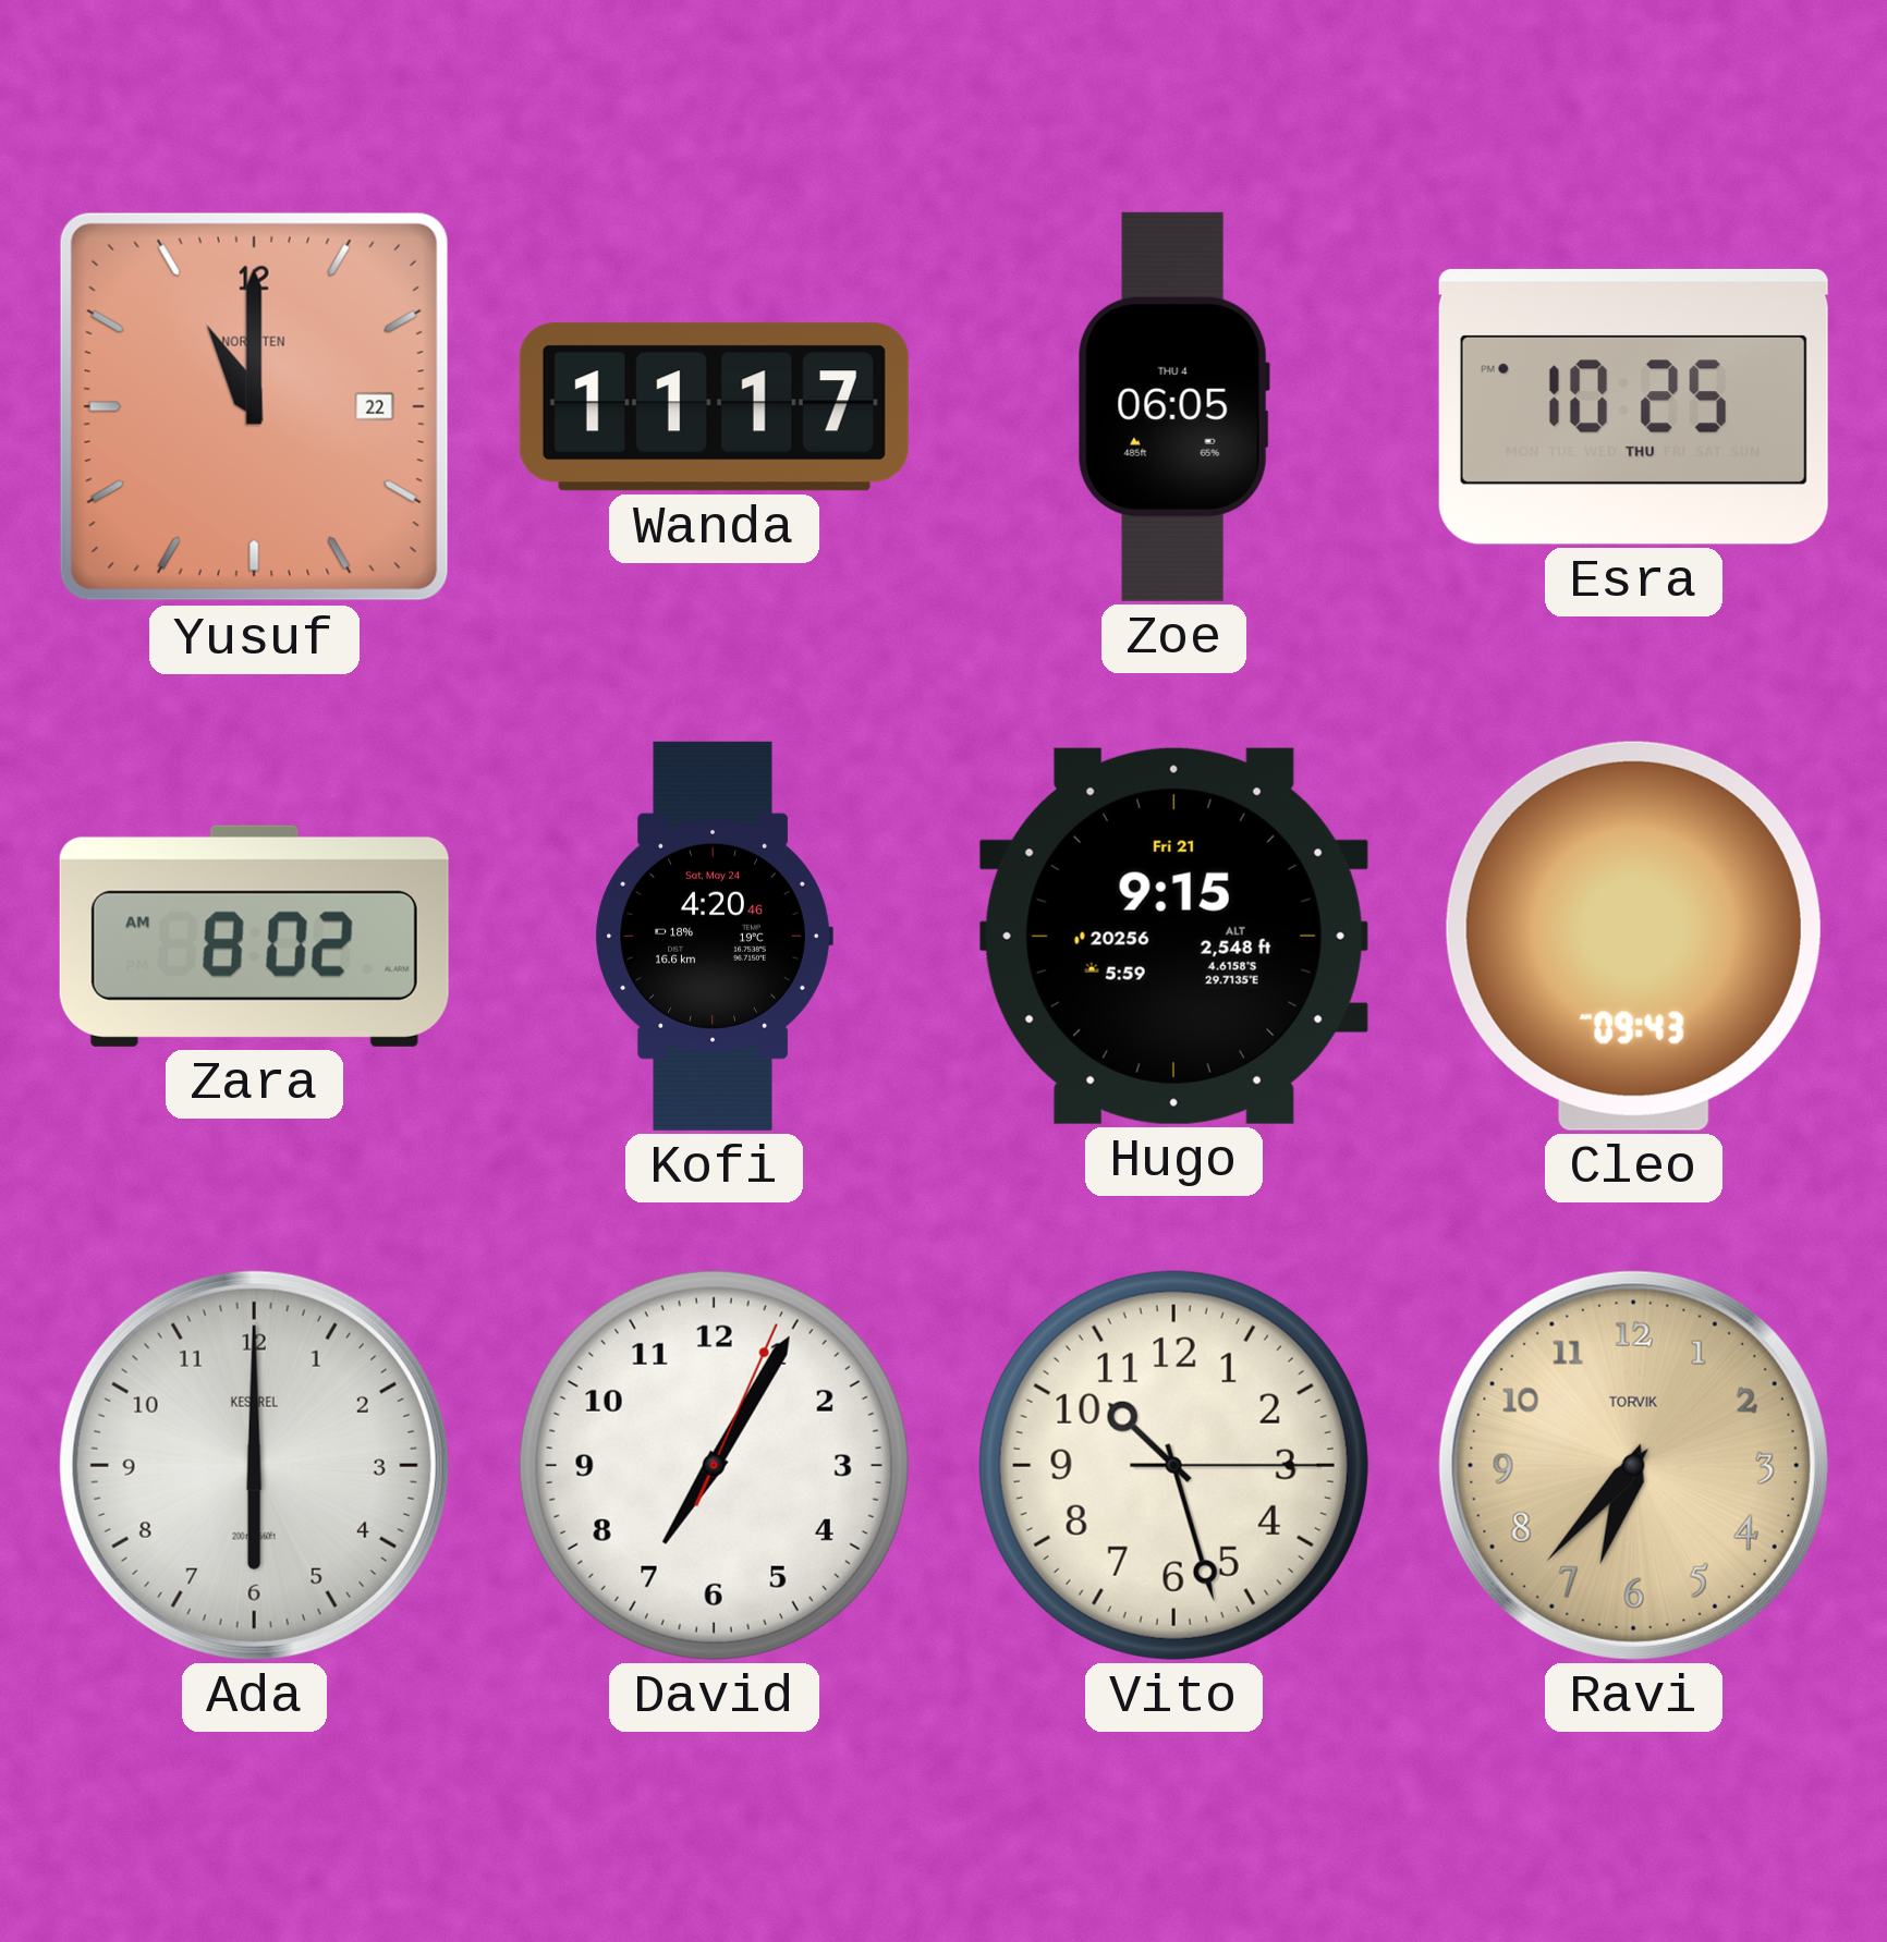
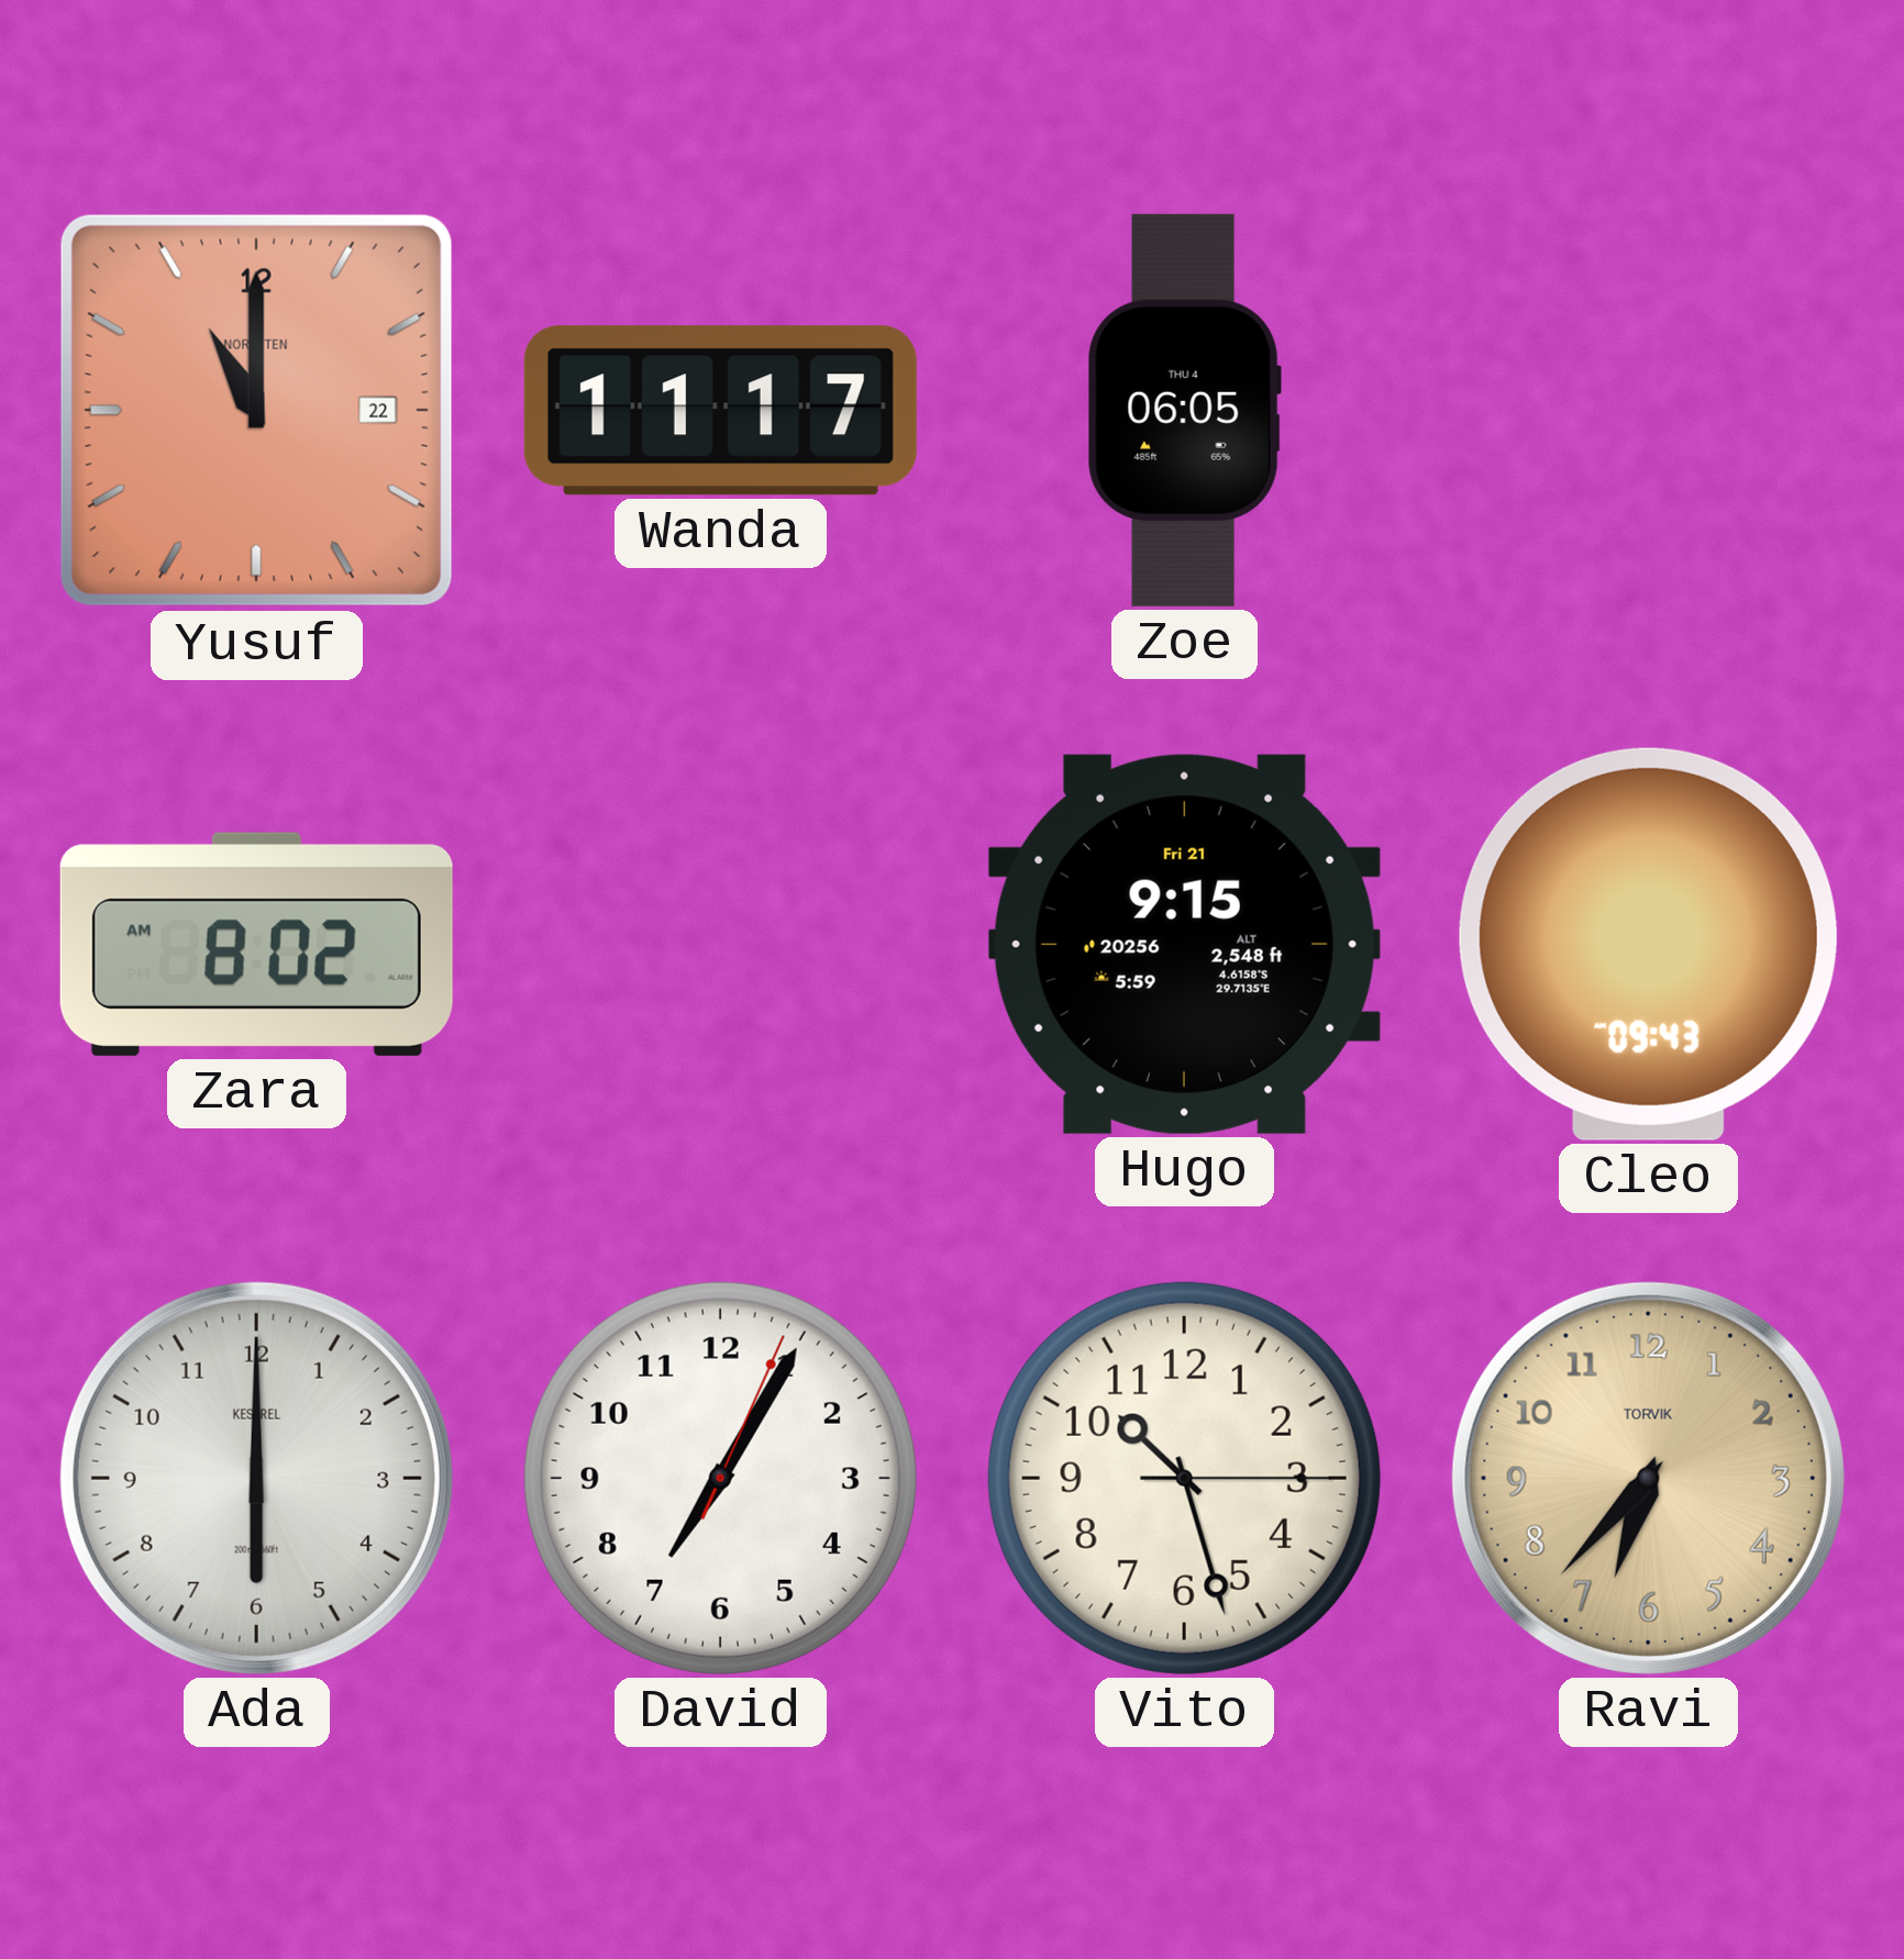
Esra: 10:25 -> none
Kofi: 4:20 -> none
